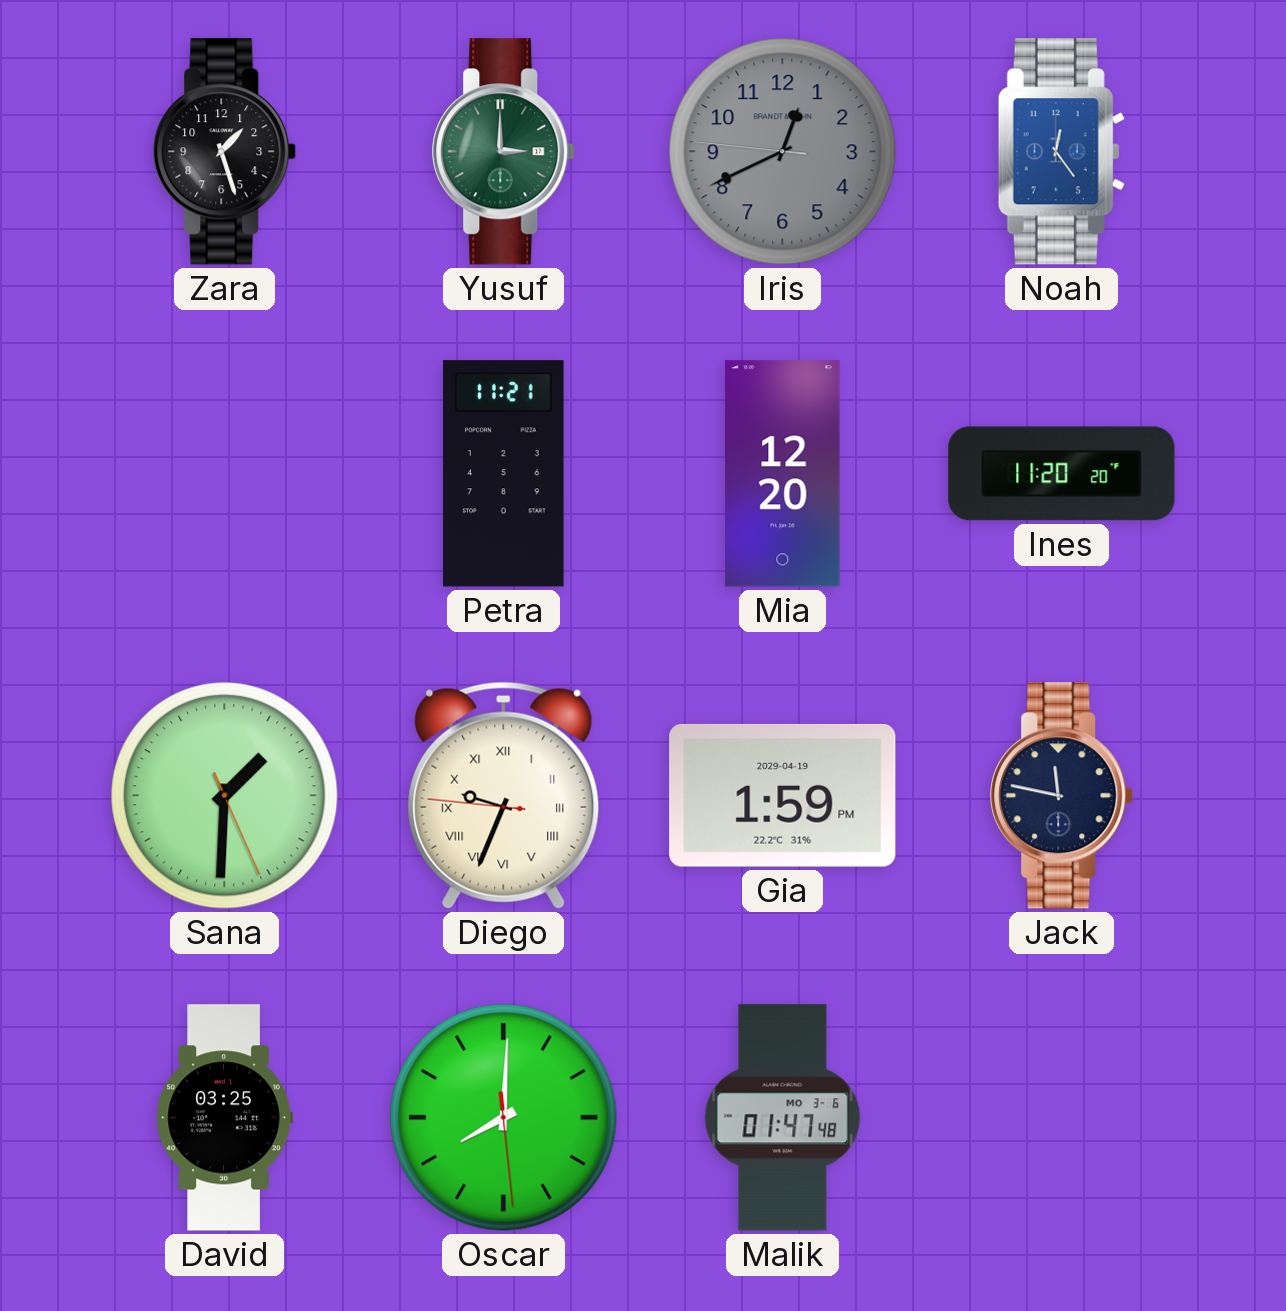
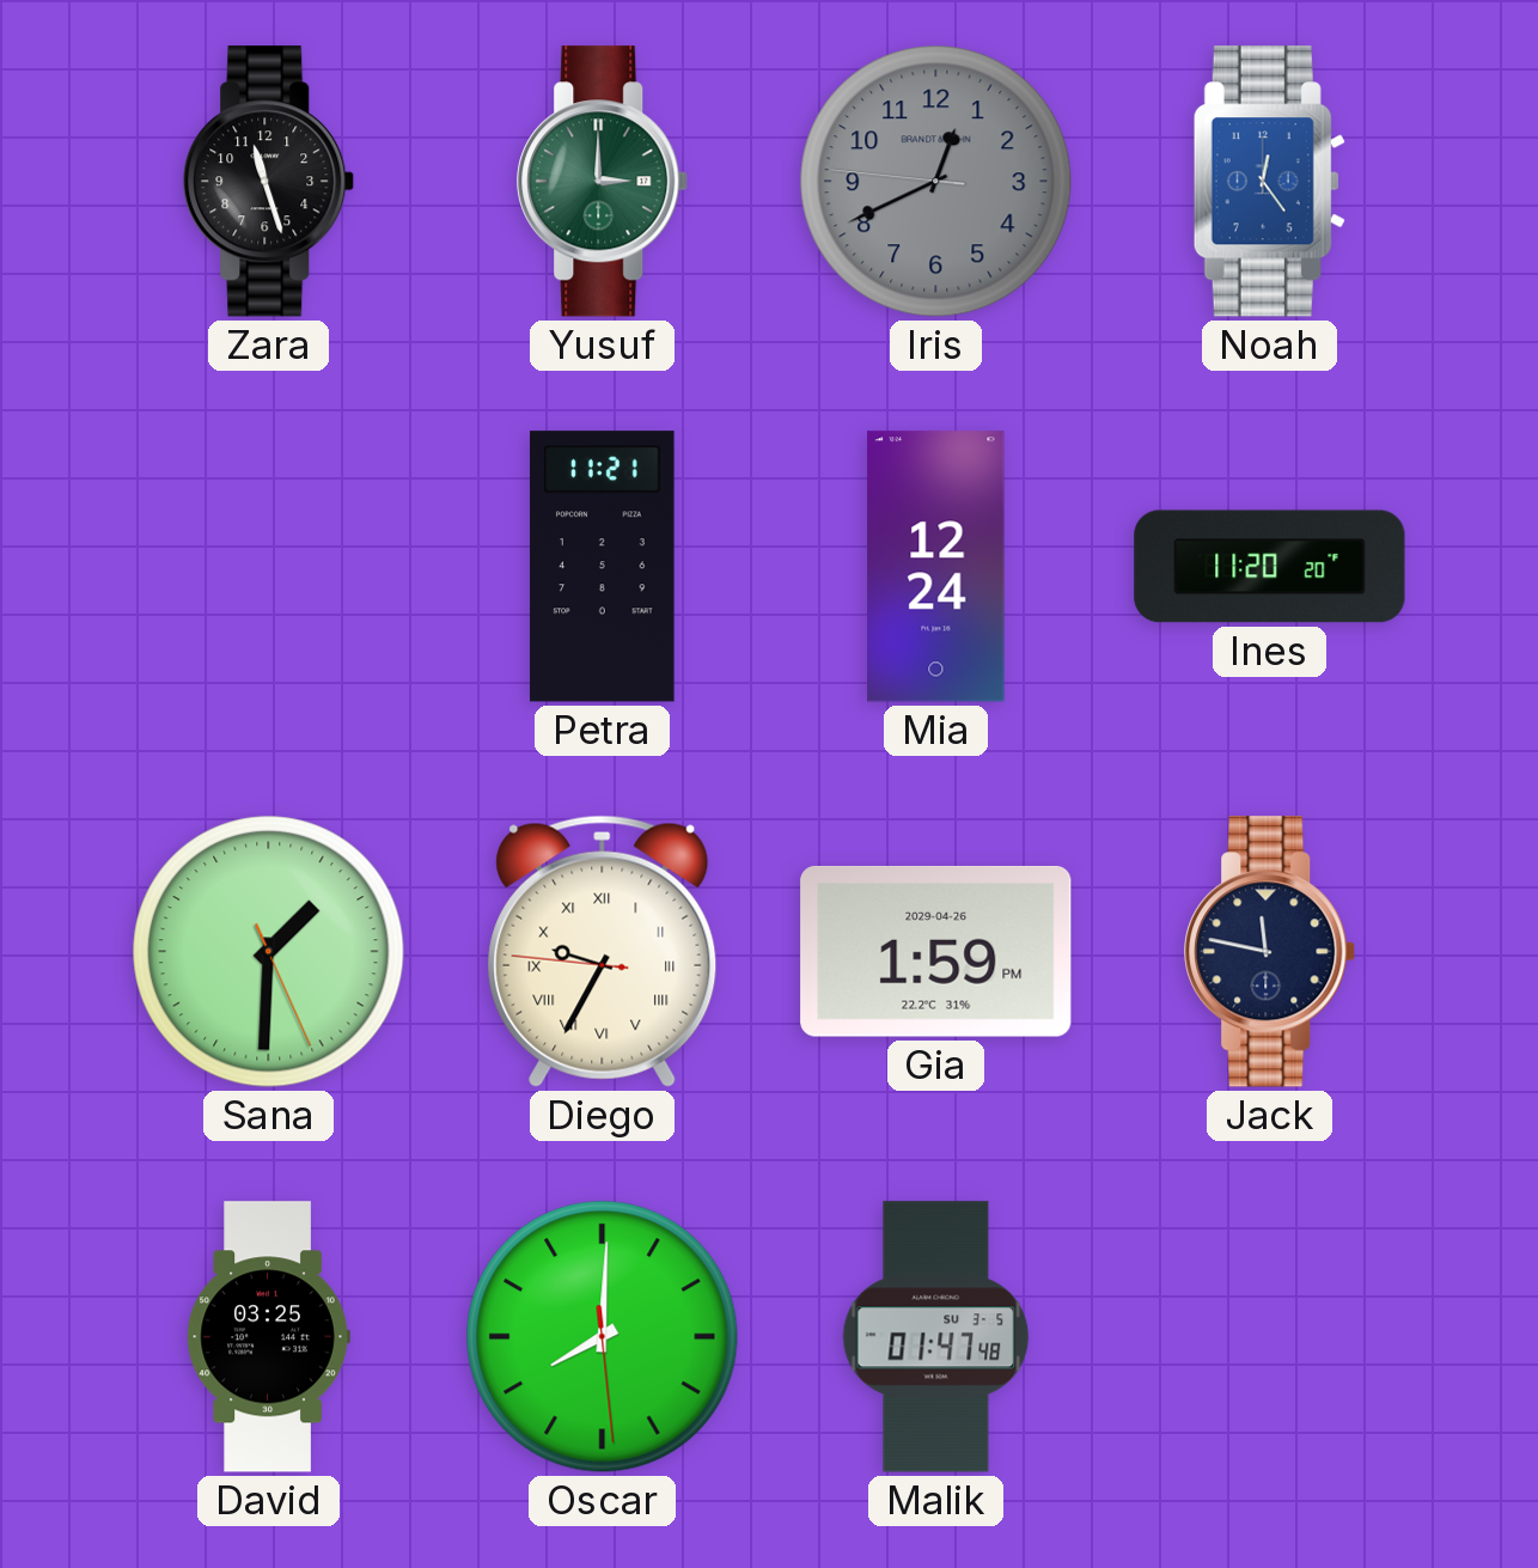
Zara: 1:27 -> 11:27
Mia: 12:20 -> 12:24
Diego: 9:33 -> 9:34
Gia date: 2029-04-19 -> 2029-04-26
Malik date: MO 3-6 -> SU 3-5
